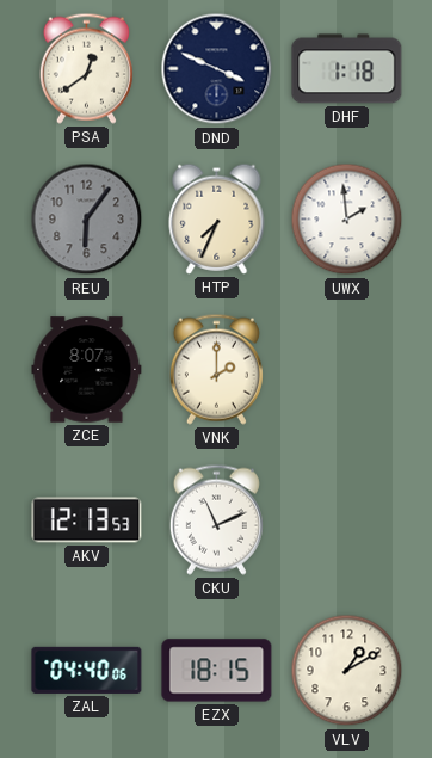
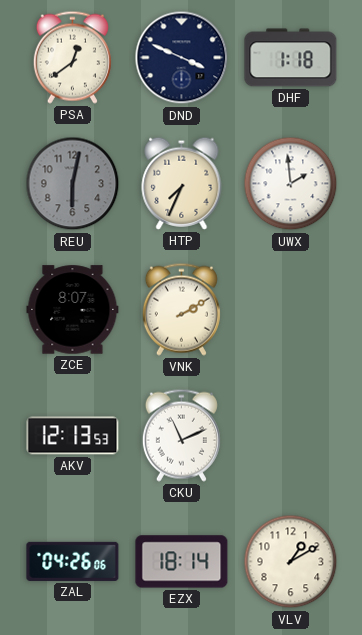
REU: 6:06 -> 6:02
VNK: 2:00 -> 2:10
ZAL: 04:40 -> 04:26
EZX: 18:15 -> 18:14
